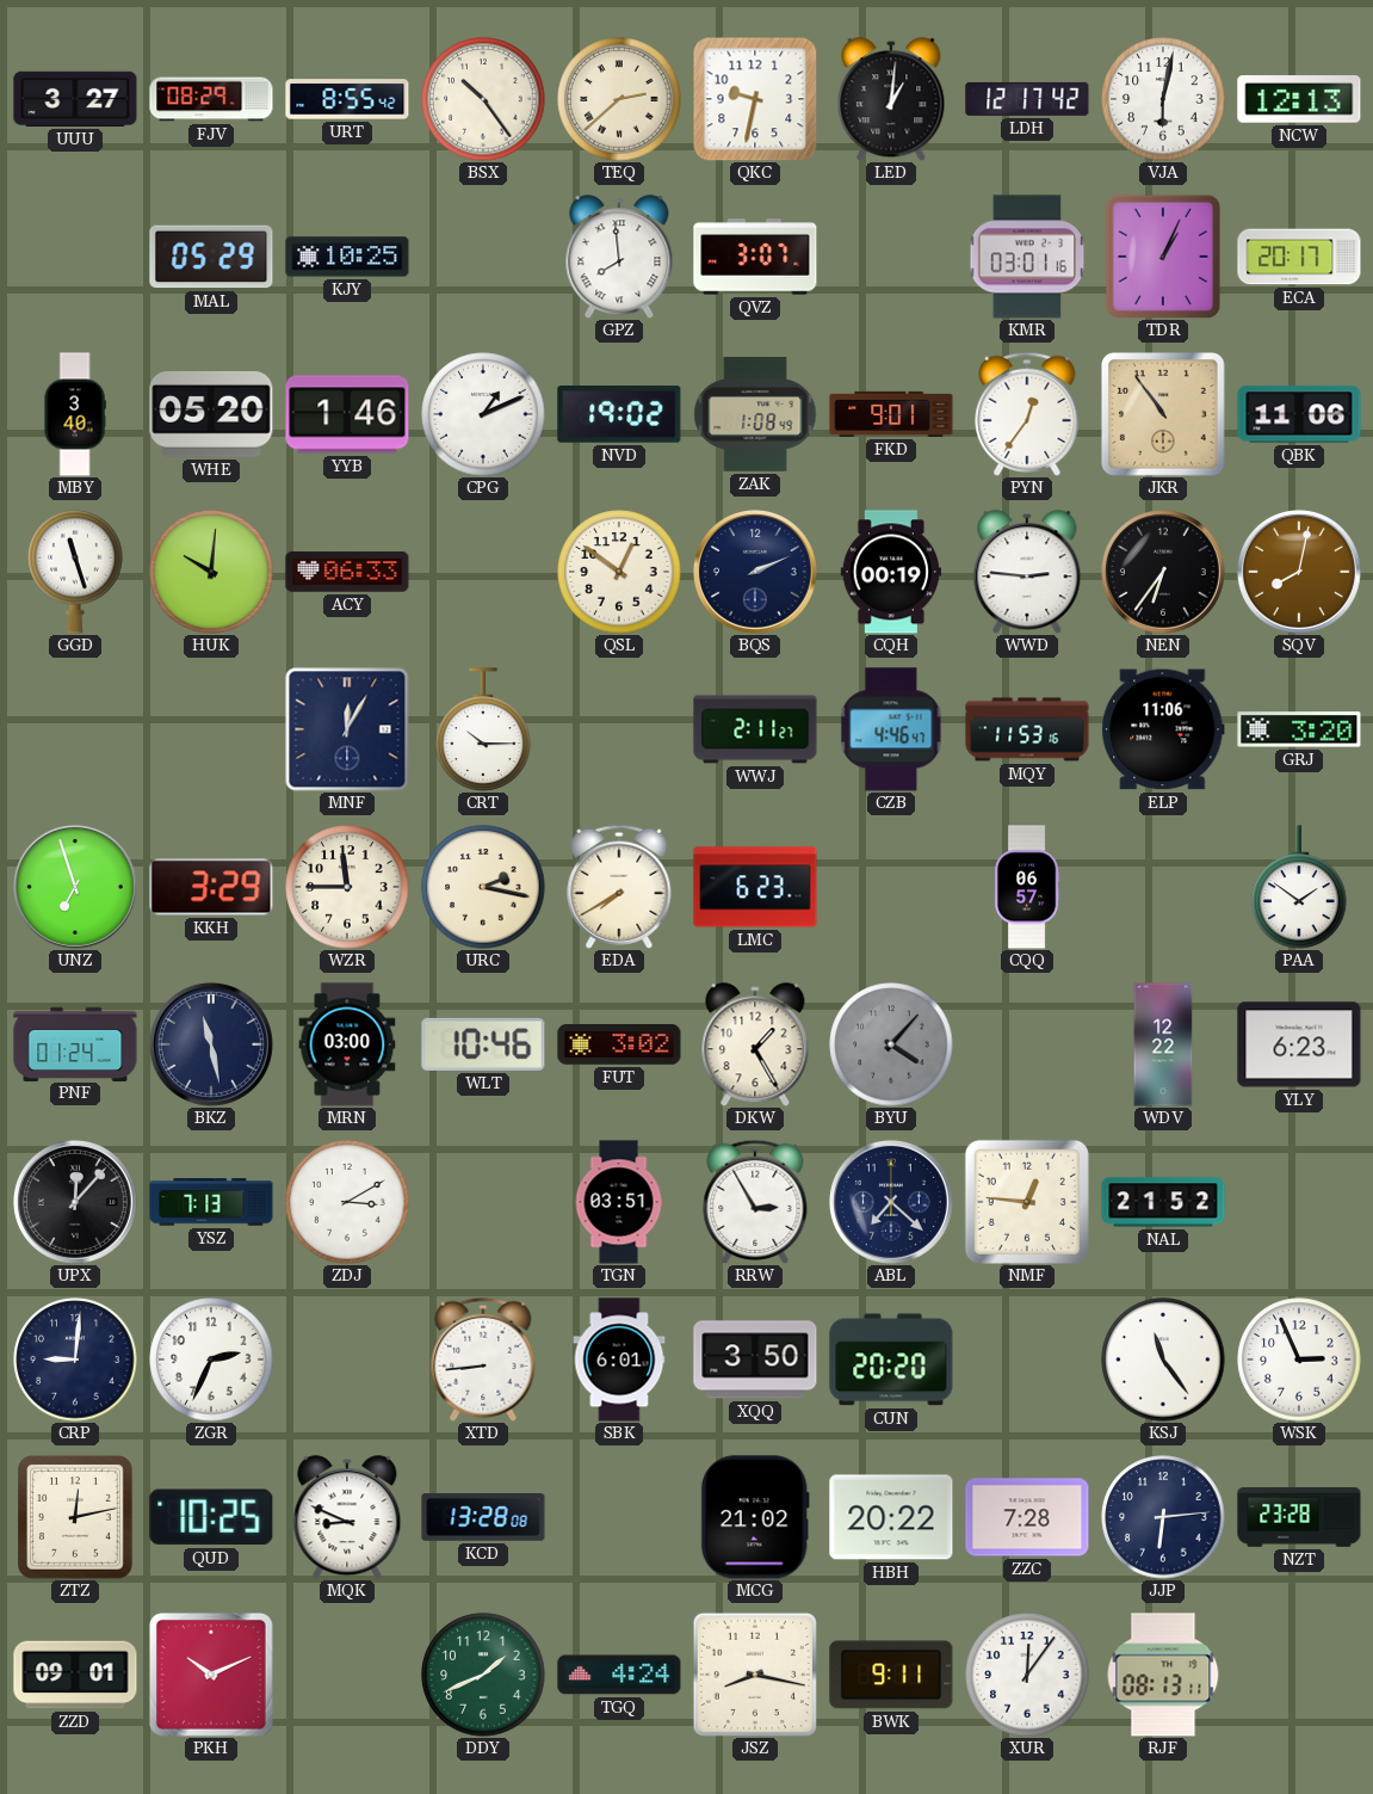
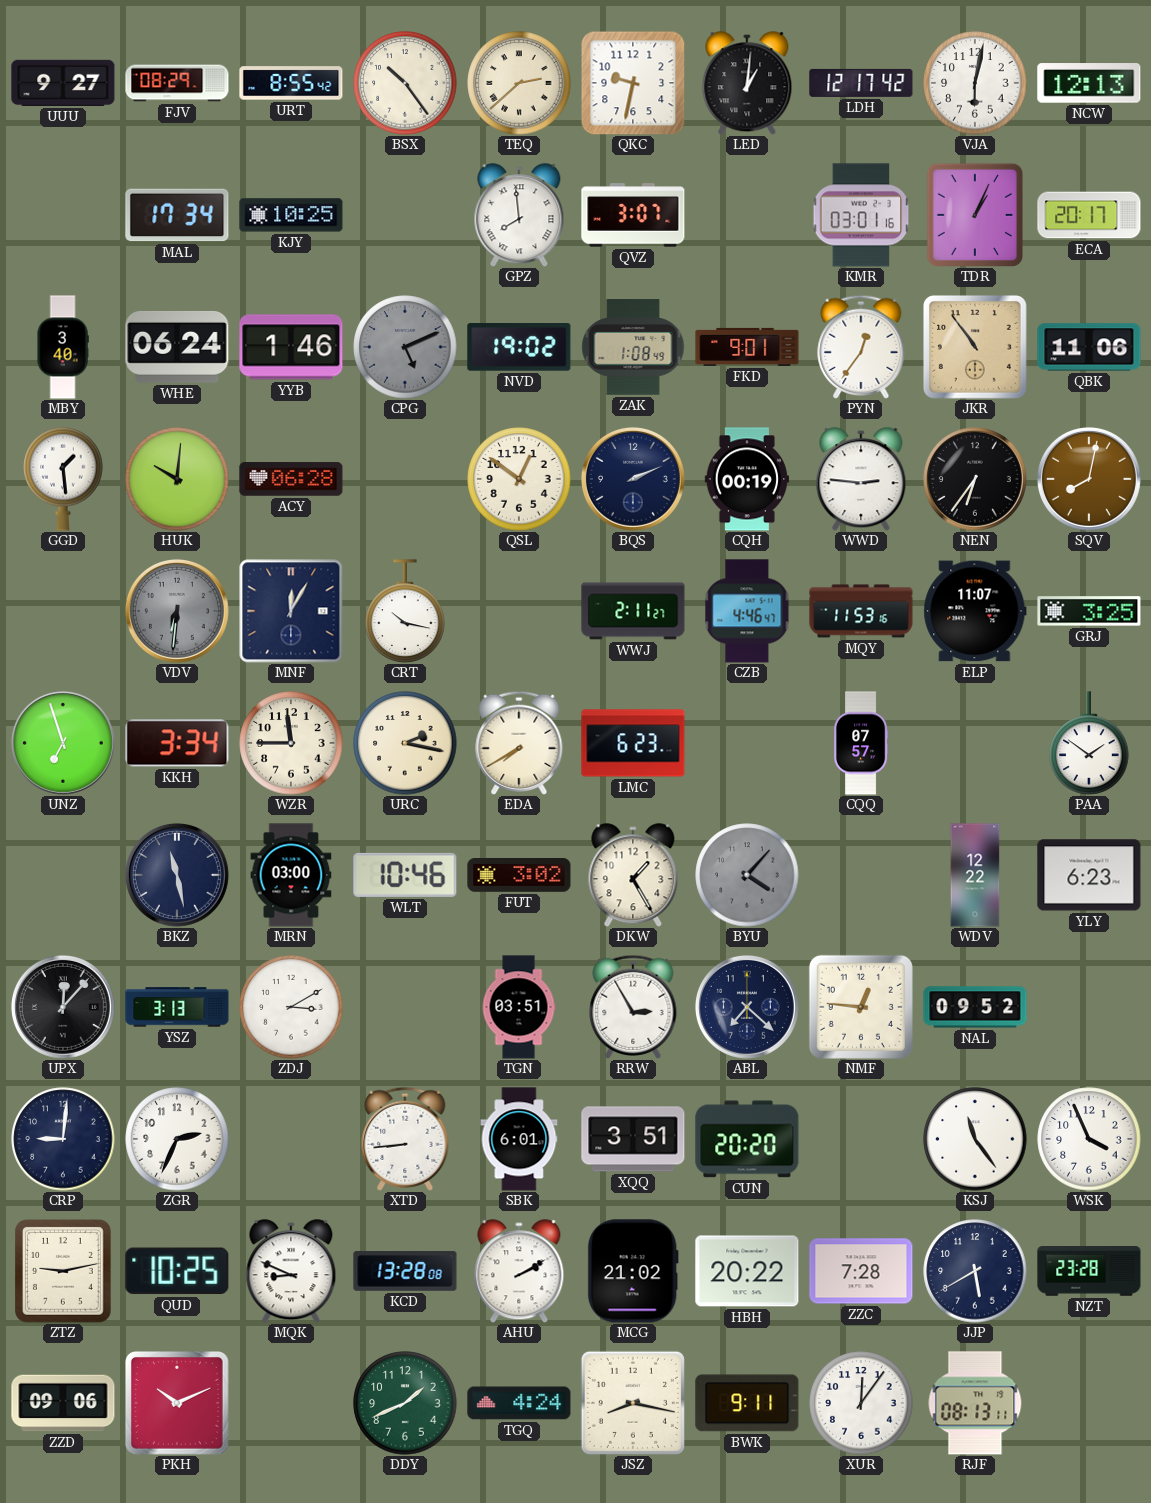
UUU: 3:27 -> 9:27
MAL: 05:29 -> 17:34
WHE: 05:20 -> 06:24
CPG: 1:11 -> 5:11
CPG dial: white -> grey
GGD: 11:27 -> 1:29
ACY: 06:33 -> 06:28
VDV: none -> 6:31
CRT: 10:15 -> 10:17
ELP: 11:06 -> 11:07
GRJ: 3:20 -> 3:25
KKH: 3:29 -> 3:34
CQQ: 06:57 -> 07:57
PNF: 01:24 -> none
YSZ: 7:13 -> 3:13
NAL: 21:52 -> 09:52
XQQ: 3:50 -> 3:51
WSK: 2:56 -> 3:56
ZTZ: 12:13 -> 9:13
AHU: none -> 2:10
JJP: 6:14 -> 5:40
ZZD: 09:01 -> 09:06
